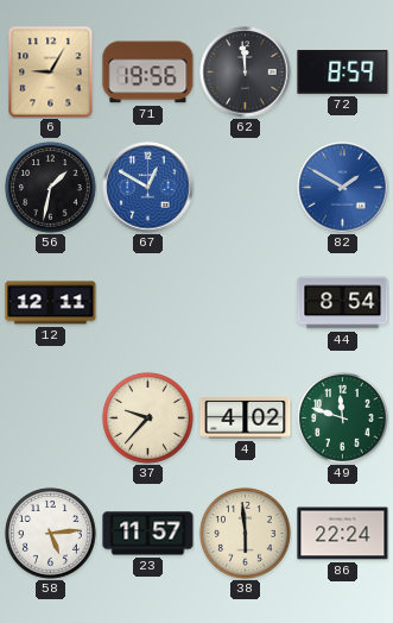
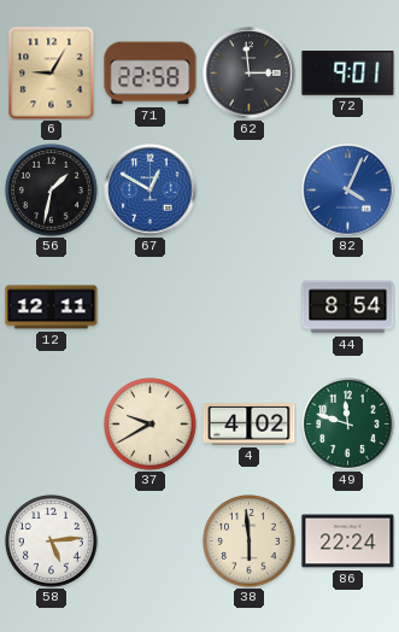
71: 19:56 -> 22:58
62: 11:59 -> 2:59
72: 8:59 -> 9:01
82: 1:50 -> 4:04
37: 9:37 -> 9:40
23: 11:57 -> none
